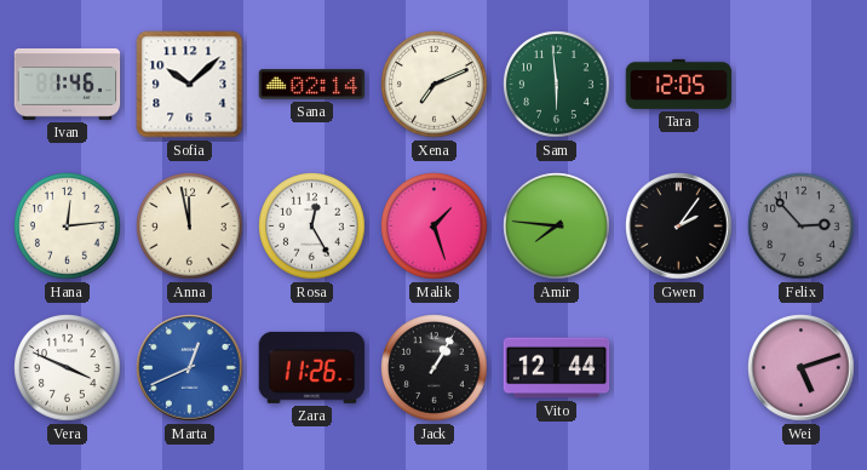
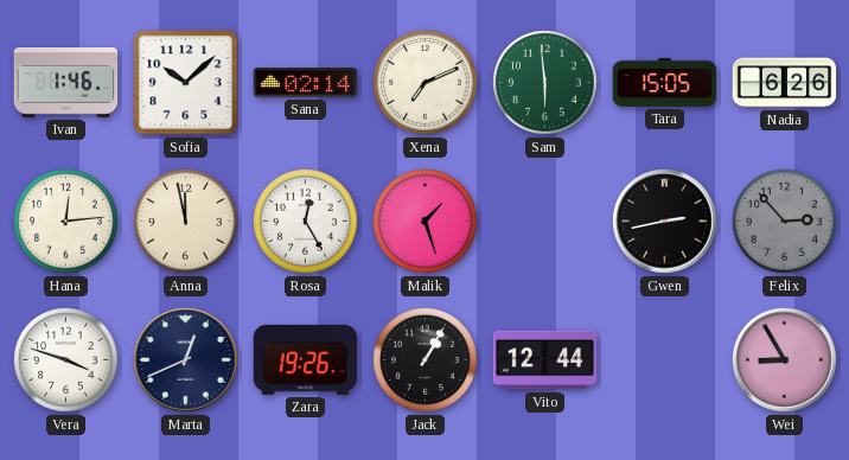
Tara: 12:05 -> 15:05
Nadia: none -> 6:26
Amir: 7:46 -> none
Gwen: 2:06 -> 2:43
Vera: 3:49 -> 3:48
Marta dial: blue -> navy
Zara: 11:26 -> 19:26
Wei: 5:12 -> 8:55
